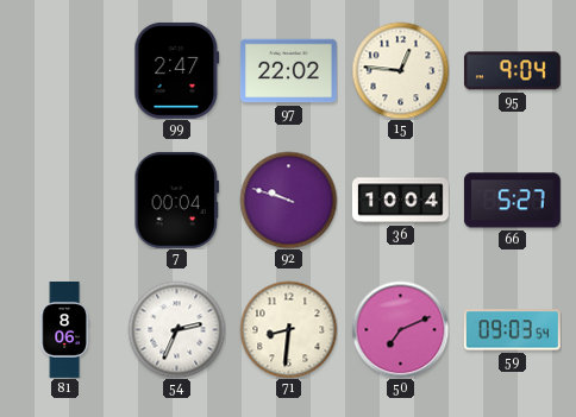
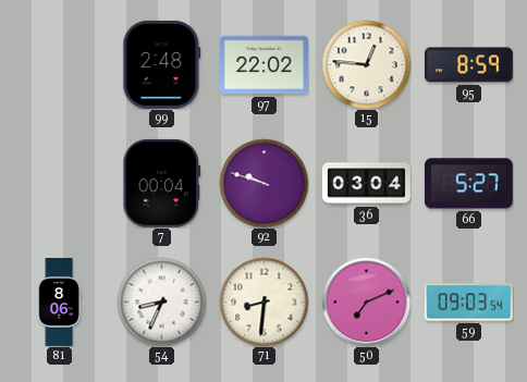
99: 2:47 -> 2:48
95: 9:04 -> 8:59
36: 10:04 -> 03:04
54: 2:34 -> 8:34
